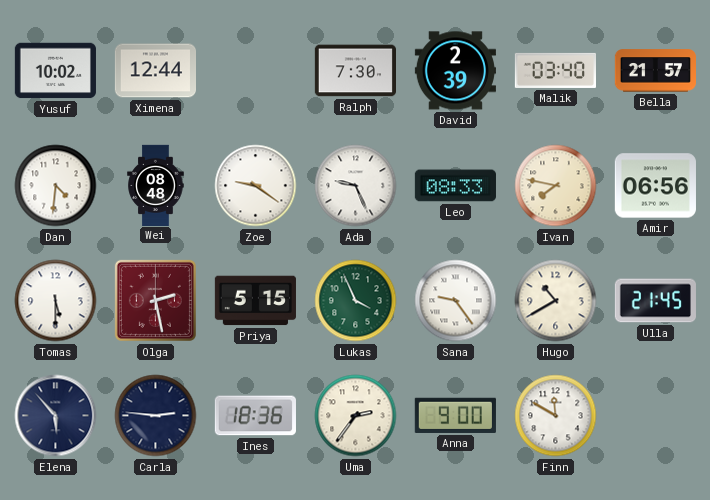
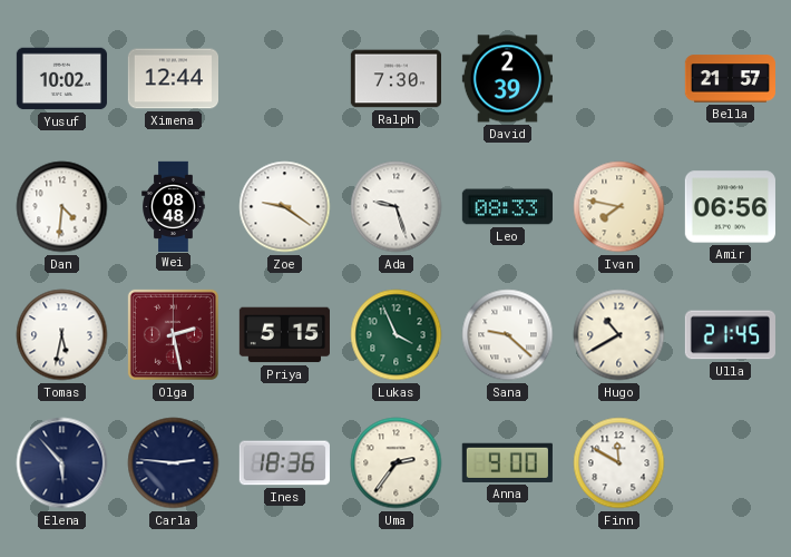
Malik: 03:40 -> none
Ada: 9:26 -> 9:27
Tomas: 5:30 -> 5:32
Sana: 9:24 -> 9:22
